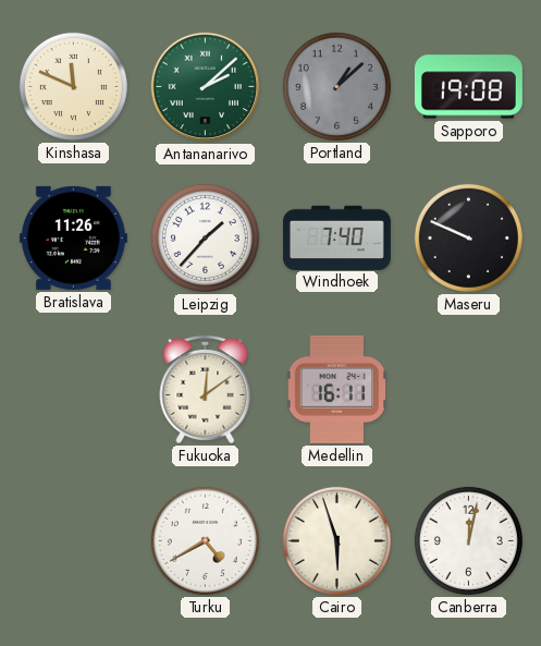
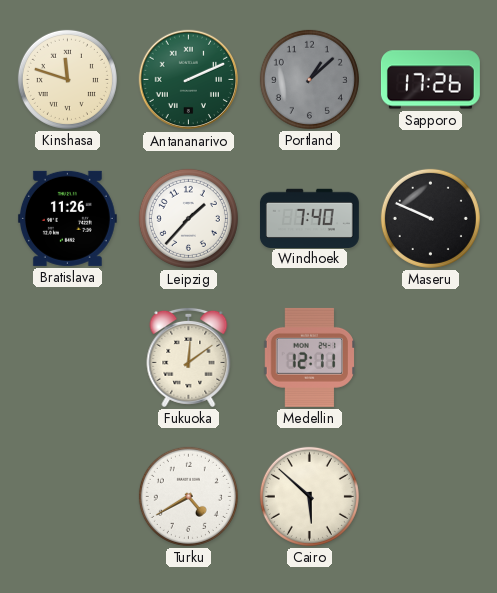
Kinshasa: 11:49 -> 11:48
Antananarivo: 2:08 -> 2:11
Sapporo: 19:08 -> 17:26
Medellin: 16:11 -> 12:11
Cairo: 5:57 -> 5:52
Canberra: 12:02 -> none
